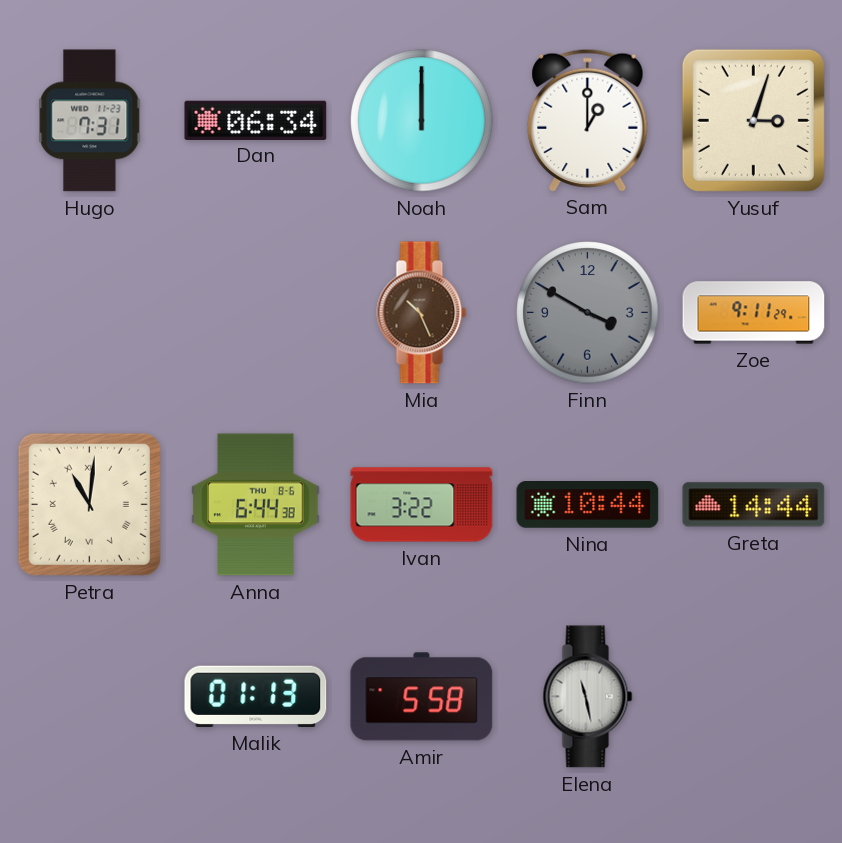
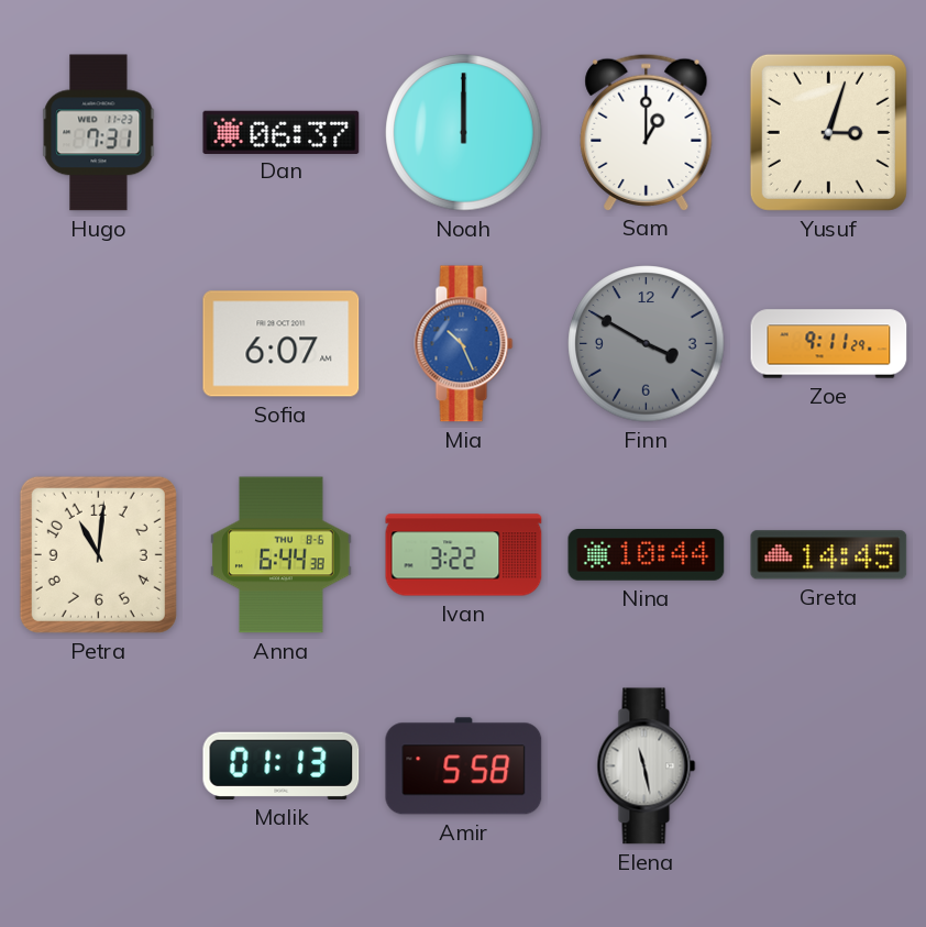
Dan: 06:34 -> 06:37
Sofia: none -> 6:07
Mia dial: brown -> blue
Petra numerals: Roman -> Arabic
Greta: 14:44 -> 14:45
